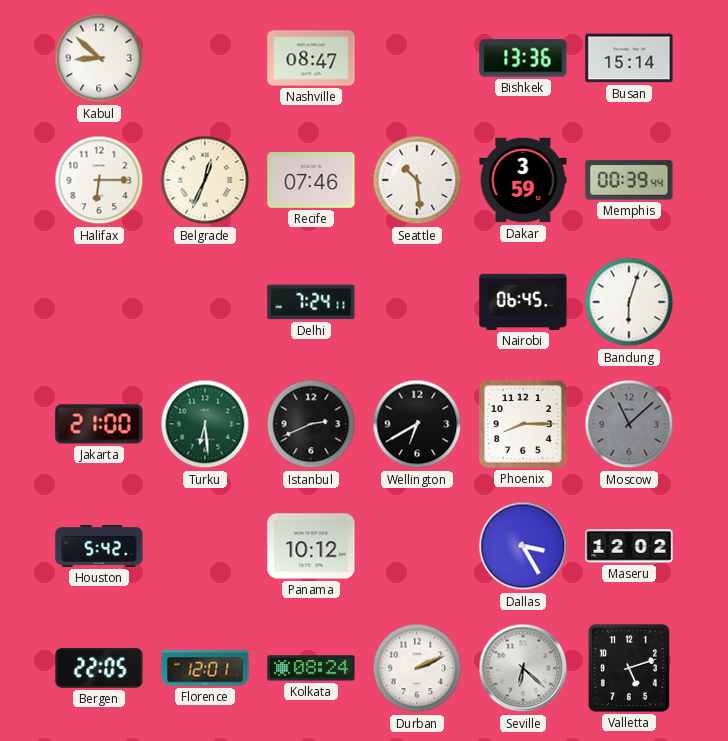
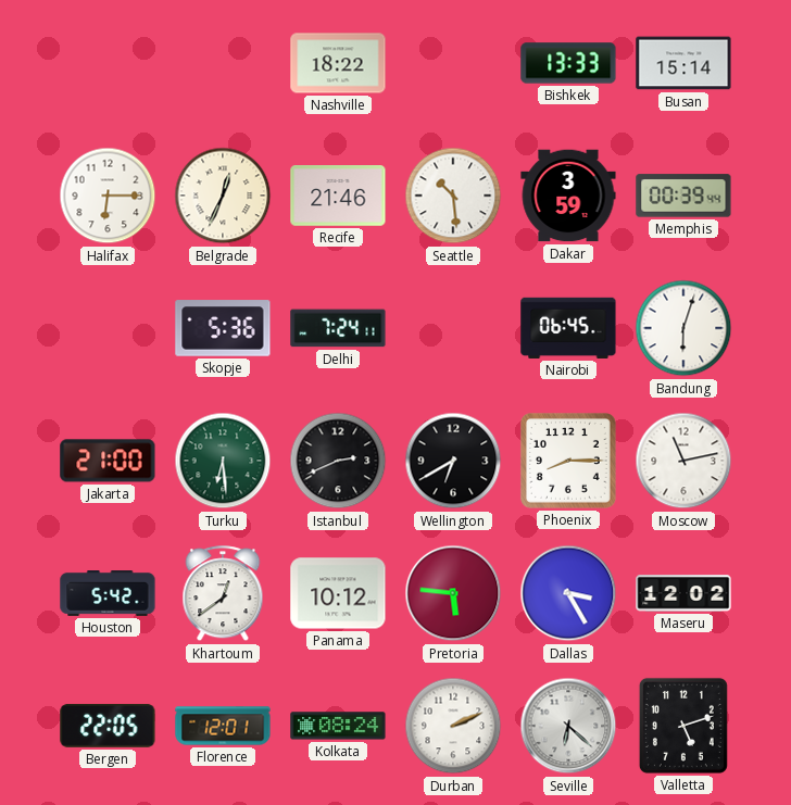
Kabul: 8:52 -> none
Nashville: 08:47 -> 18:22
Bishkek: 13:36 -> 13:33
Recife: 07:46 -> 21:46
Skopje: none -> 5:36
Moscow: 11:08 -> 11:13
Moscow dial: grey -> white
Khartoum: none -> 12:39
Pretoria: none -> 5:46
